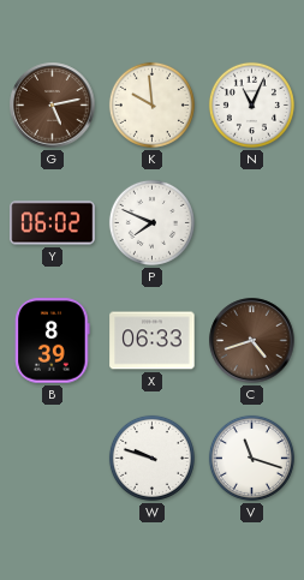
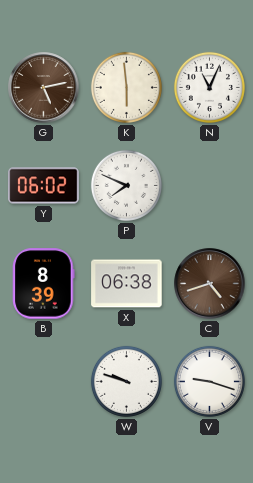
K: 9:59 -> 5:59
X: 06:33 -> 06:38
V: 11:18 -> 9:18
